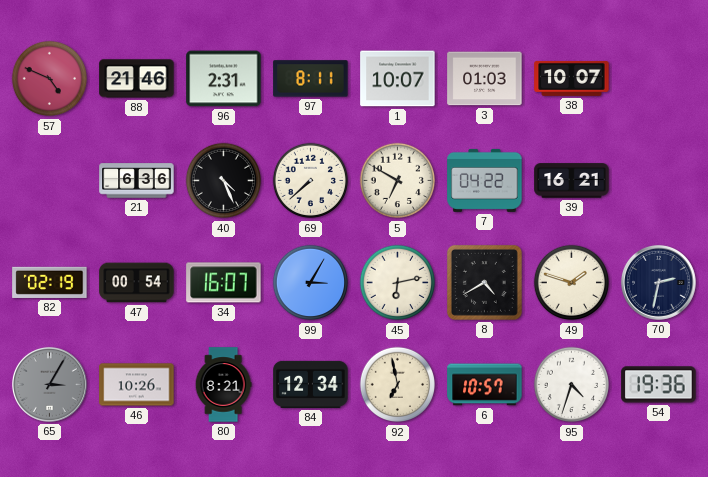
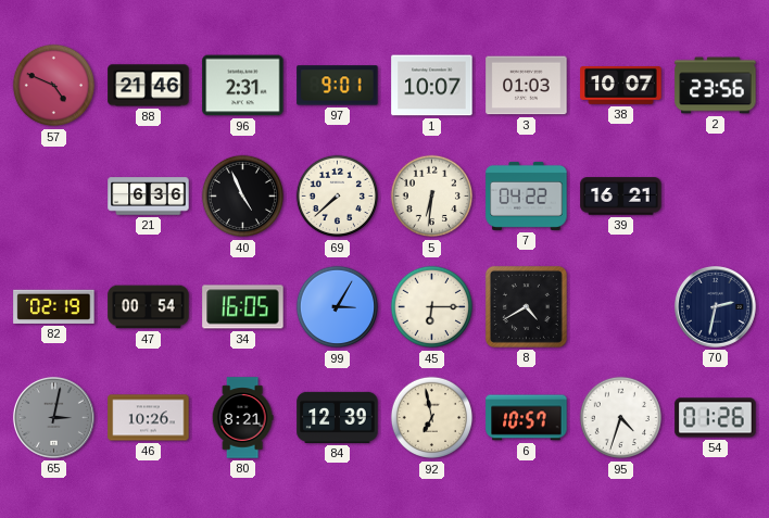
97: 8:11 -> 9:01
2: none -> 23:56
40: 4:26 -> 4:56
5: 6:50 -> 6:31
34: 16:07 -> 16:05
45: 6:13 -> 6:15
49: 1:48 -> none
65: 3:05 -> 3:02
84: 12:34 -> 12:39
54: 19:36 -> 01:26
